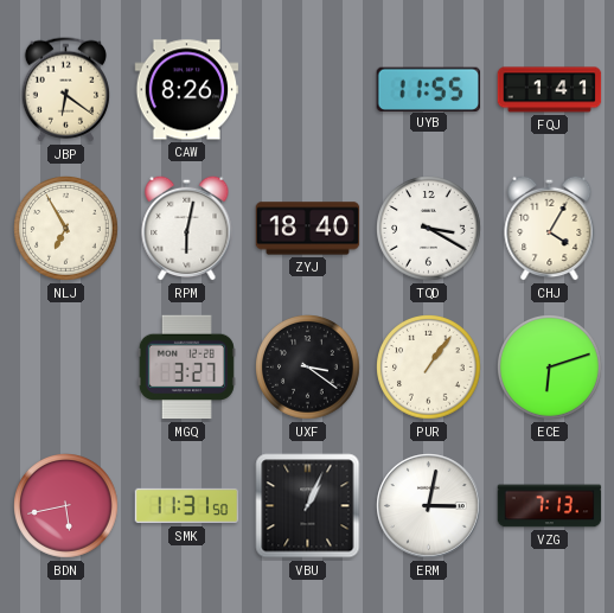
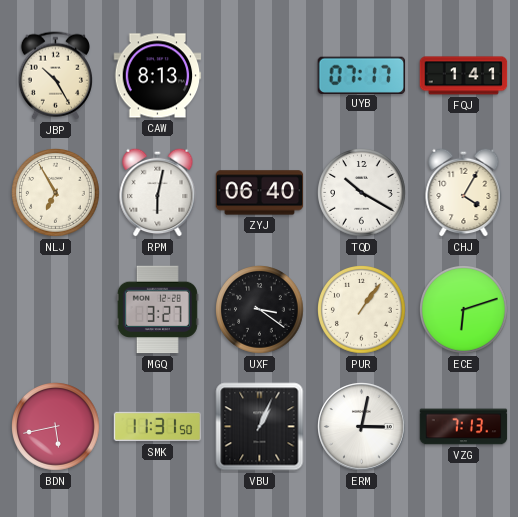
JBP: 6:21 -> 10:25
CAW: 8:26 -> 8:13
UYB: 11:55 -> 07:17
ZYJ: 18:40 -> 06:40
TQD: 3:20 -> 10:20
